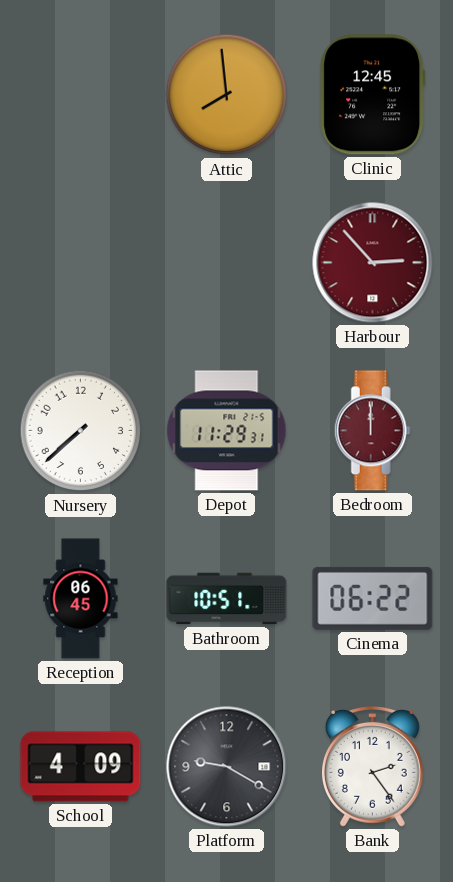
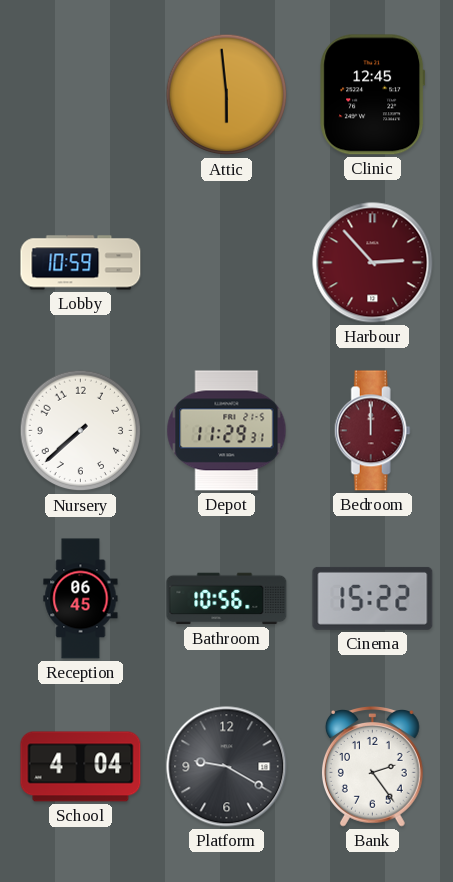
Attic: 7:59 -> 5:59
Lobby: none -> 10:59
Bathroom: 10:51 -> 10:56
Cinema: 06:22 -> 15:22
School: 4:09 -> 4:04
